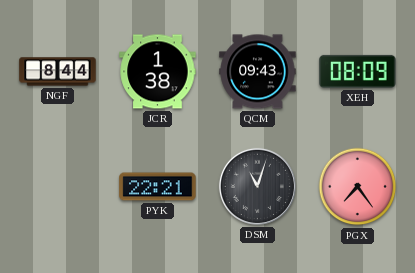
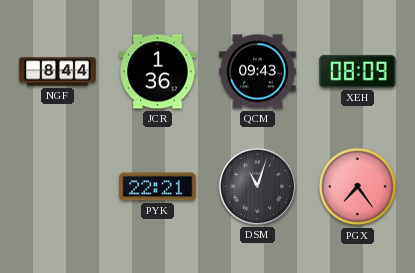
JCR: 1:38 -> 1:36
